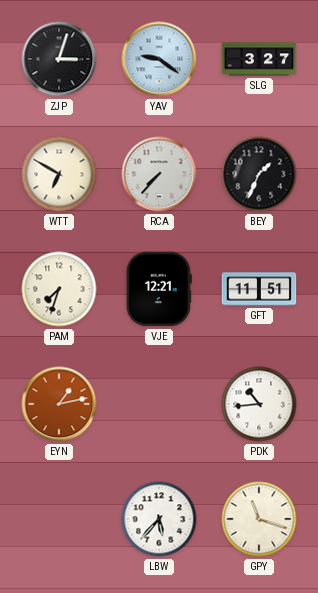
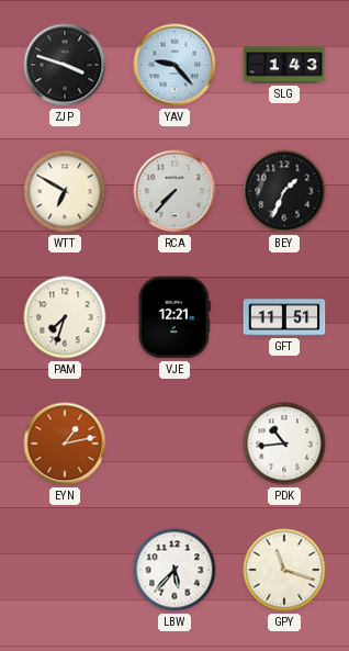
ZJP: 3:03 -> 3:48
YAV: 9:21 -> 9:23
SLG: 3:27 -> 1:43
